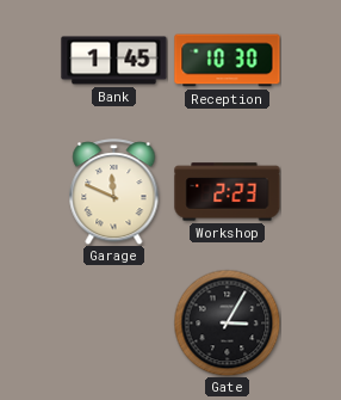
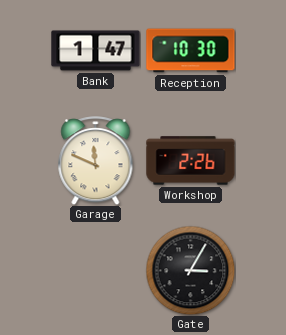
Bank: 1:45 -> 1:47
Workshop: 2:23 -> 2:26
